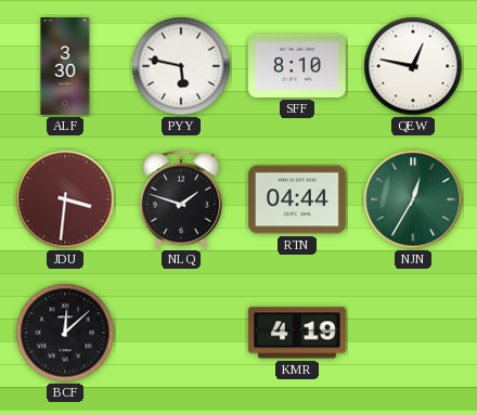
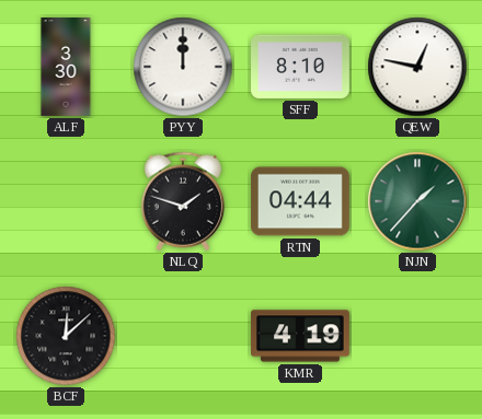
PYY: 5:47 -> 12:00
JDU: 3:31 -> none
NJN: 12:35 -> 1:37
